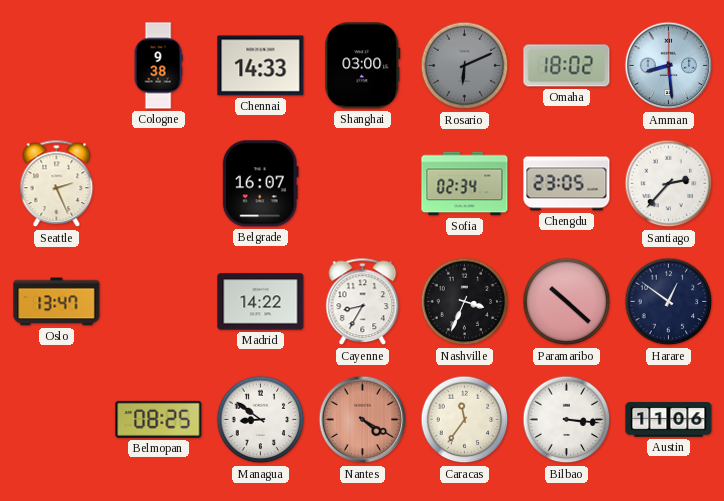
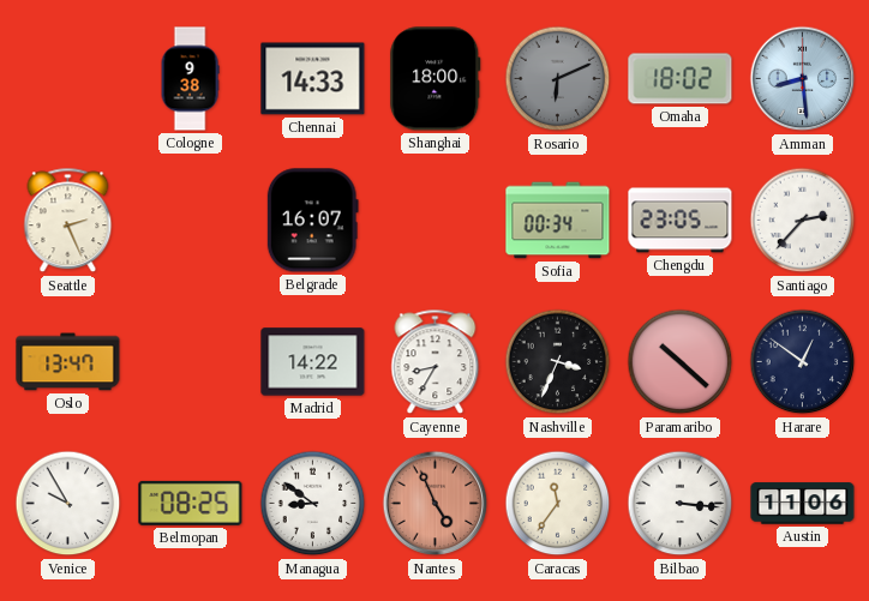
Shanghai: 03:00 -> 18:00
Sofia: 02:34 -> 00:34
Venice: none -> 9:55
Nantes: 4:20 -> 4:56
